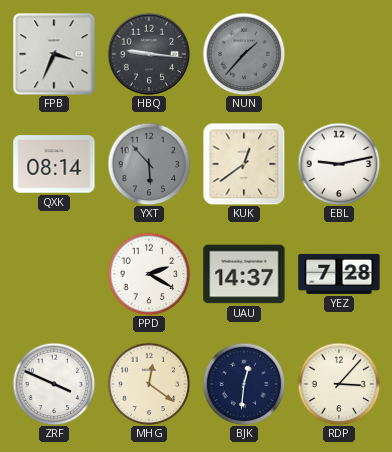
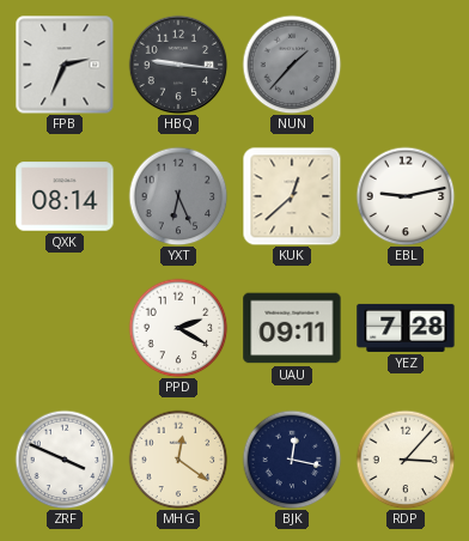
FPB: 3:34 -> 2:34
YXT: 5:53 -> 6:26
KUK: 12:39 -> 12:38
UAU: 14:37 -> 09:11
BJK: 12:31 -> 12:17
